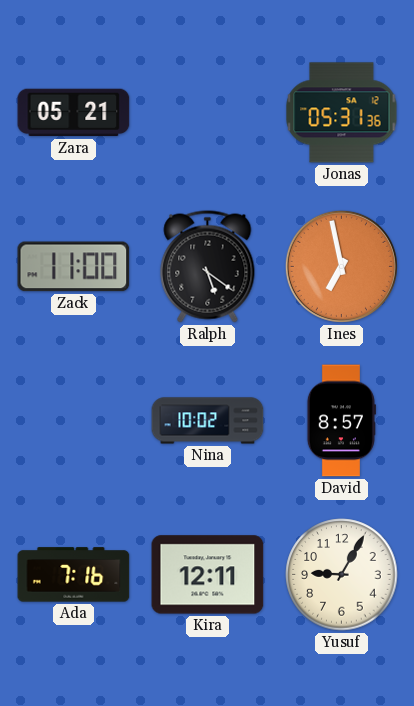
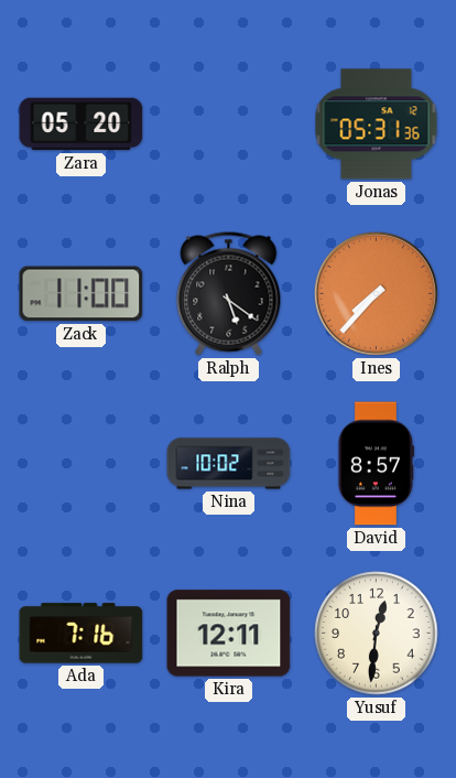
Zara: 05:21 -> 05:20
Ines: 6:58 -> 7:37
Yusuf: 9:05 -> 12:31
